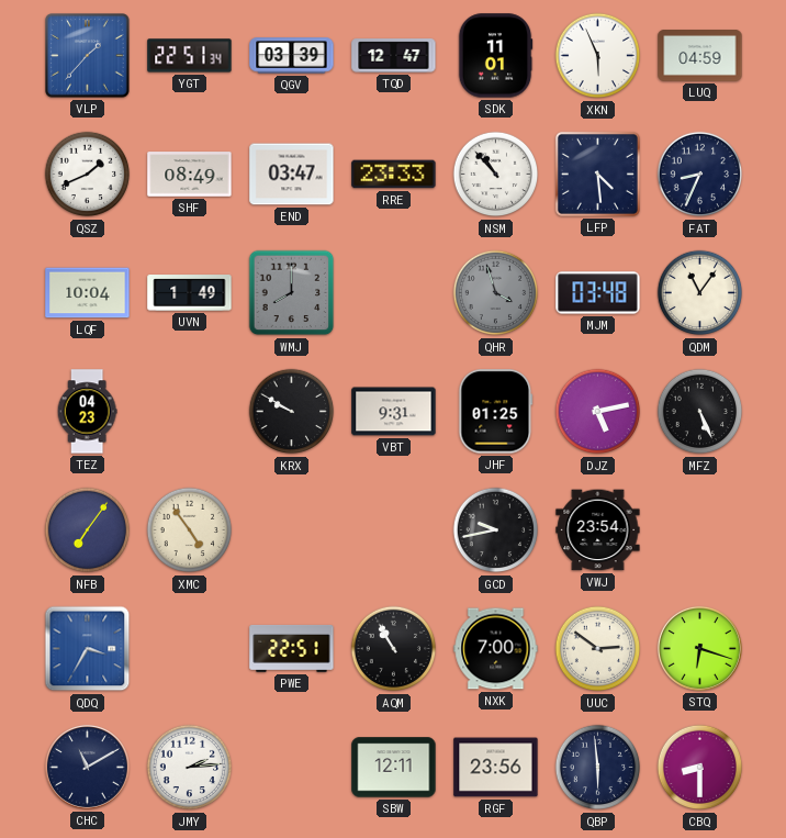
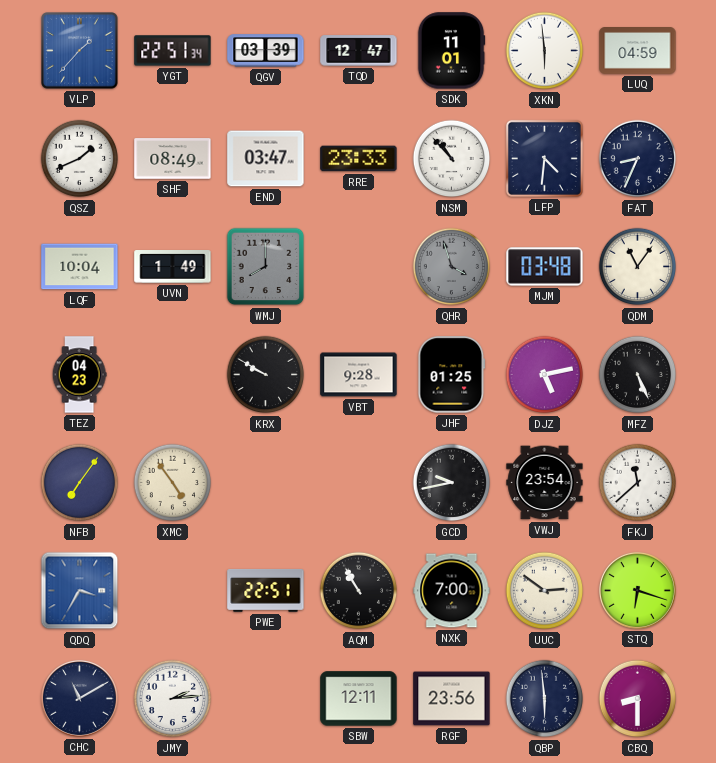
XKN: 5:56 -> 5:59
LFP: 4:29 -> 4:31
VBT: 9:31 -> 9:28
FKJ: none -> 11:38
